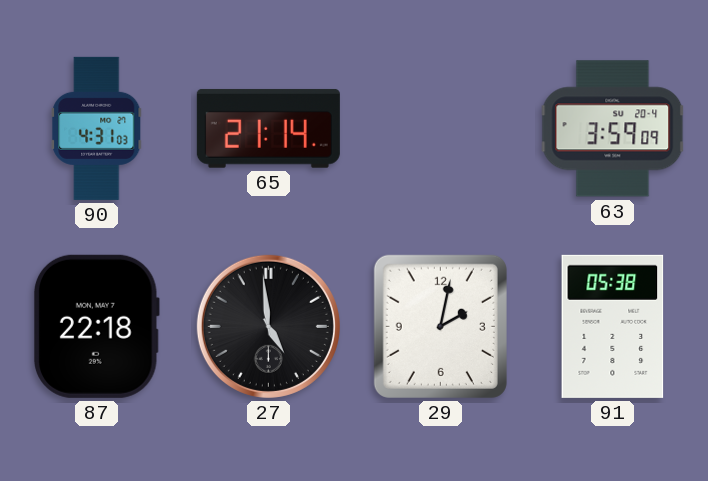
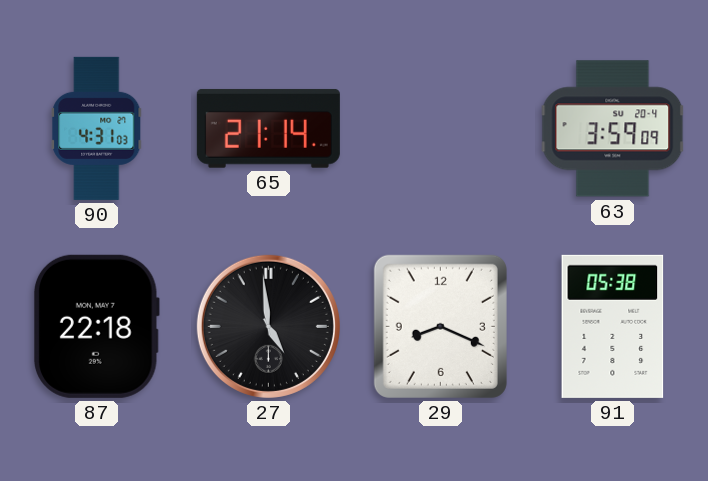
29: 2:02 -> 8:19
